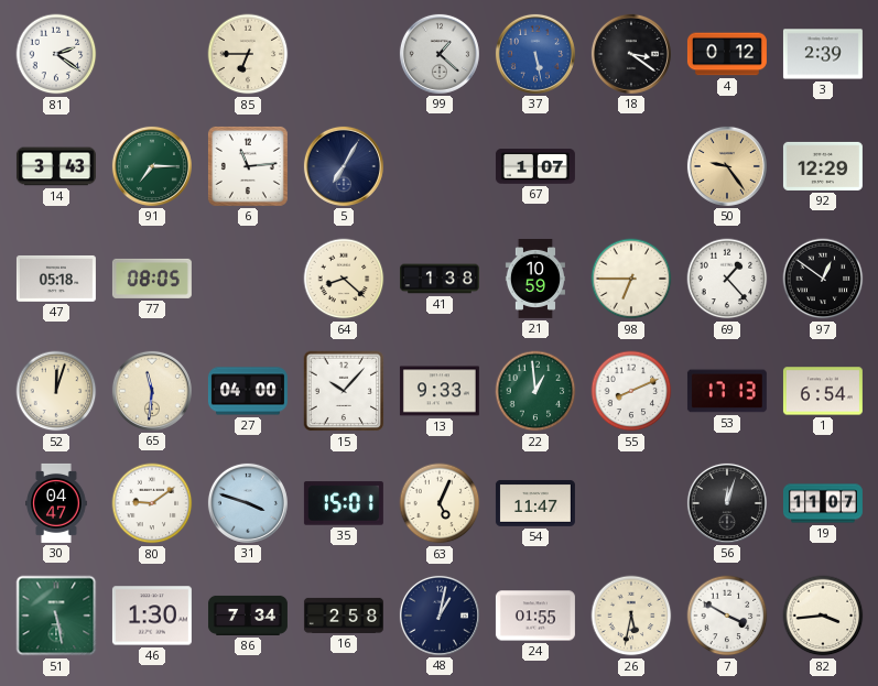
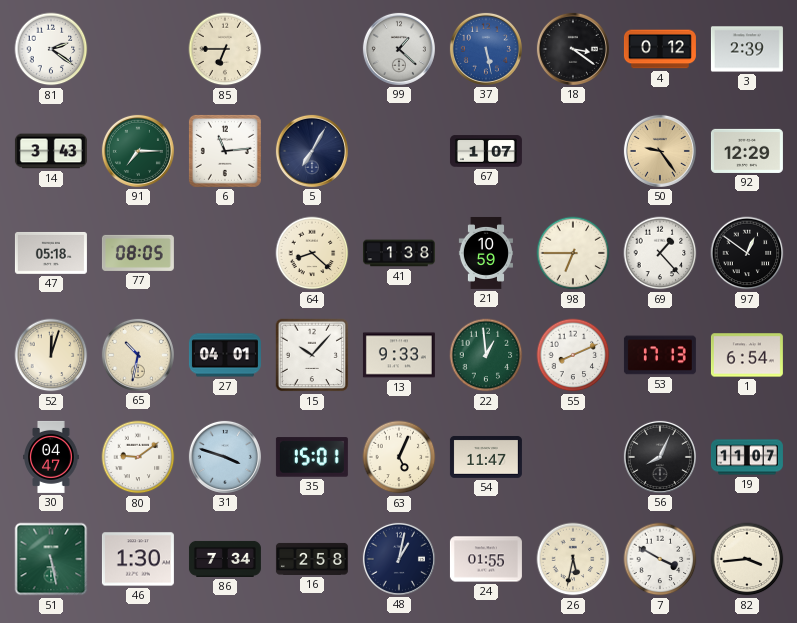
65: 11:31 -> 10:32
27: 04:00 -> 04:01
56: 12:03 -> 8:04
